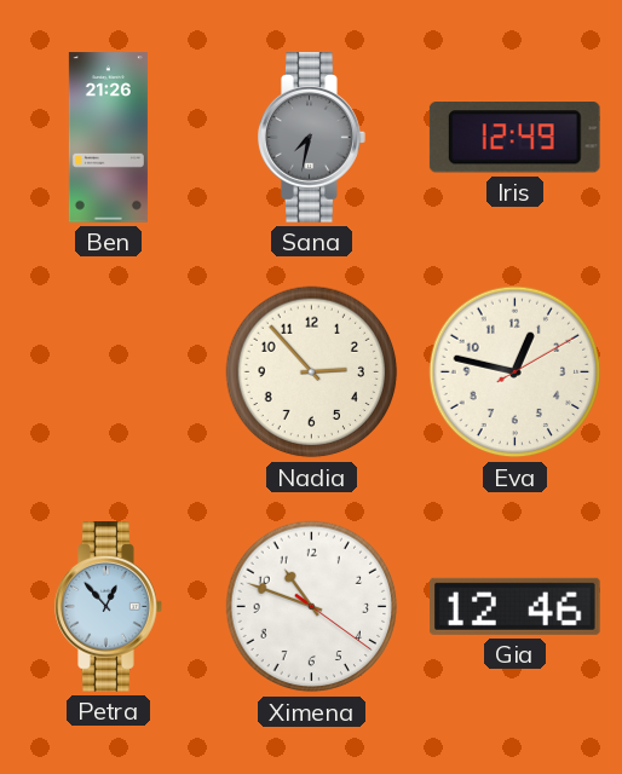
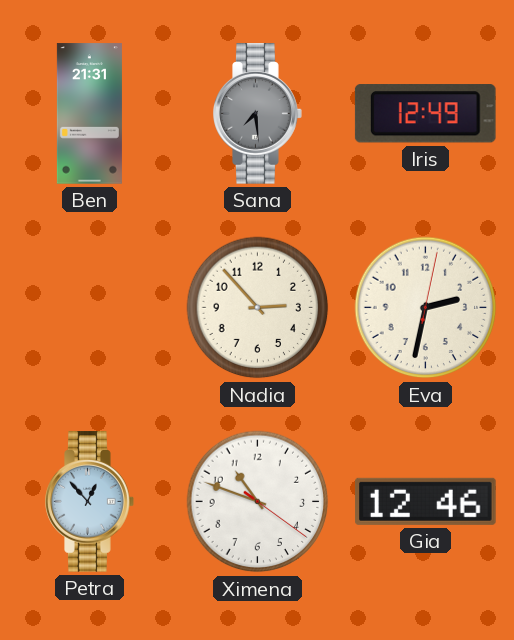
Ben: 21:26 -> 21:31
Sana: 7:32 -> 7:29
Eva: 12:47 -> 2:32
